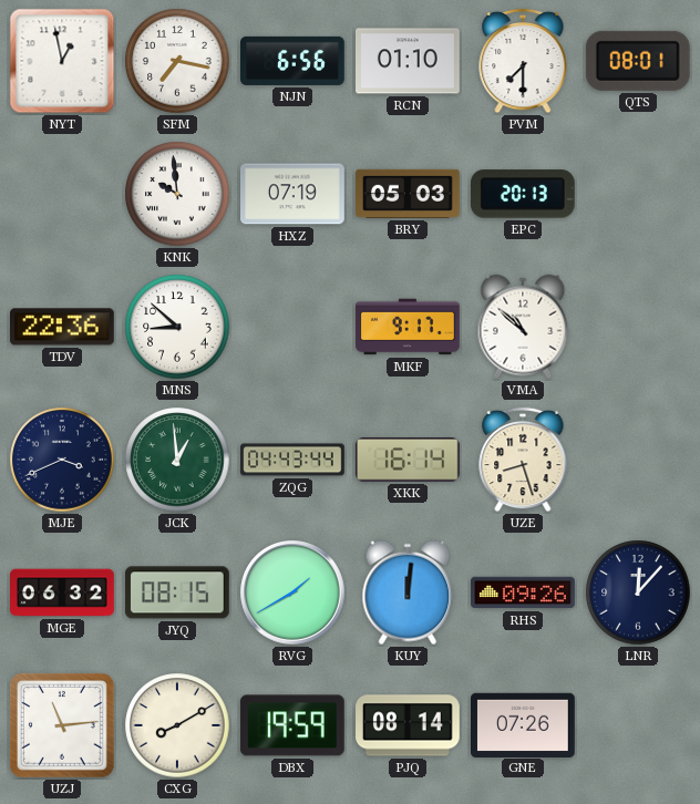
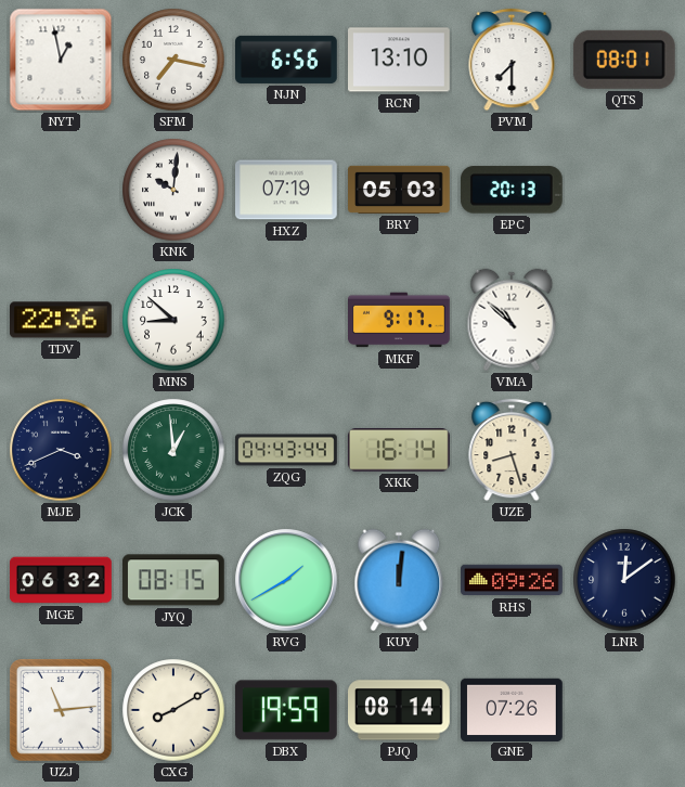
RCN: 01:10 -> 13:10
KNK: 9:59 -> 10:01
LNR: 12:07 -> 12:09
